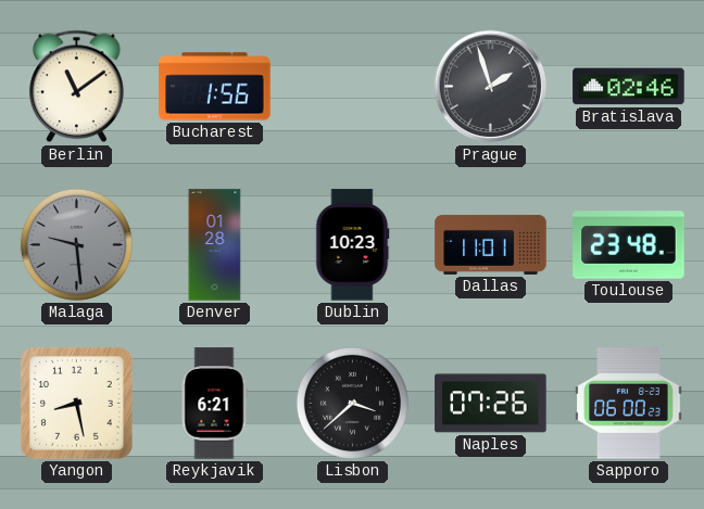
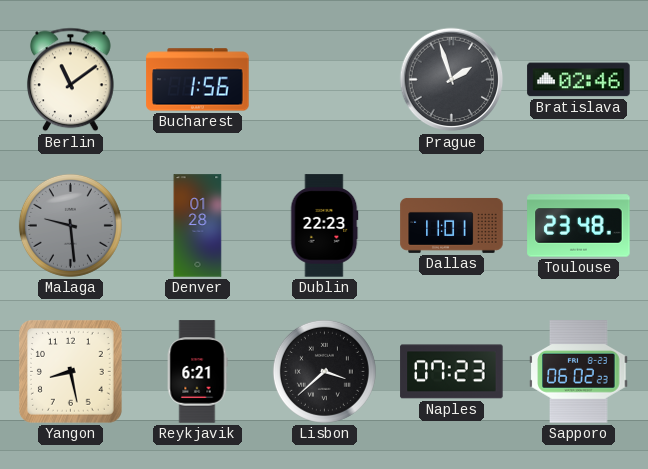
Dublin: 10:23 -> 22:23
Naples: 07:26 -> 07:23
Sapporo: 06:00 -> 06:02
